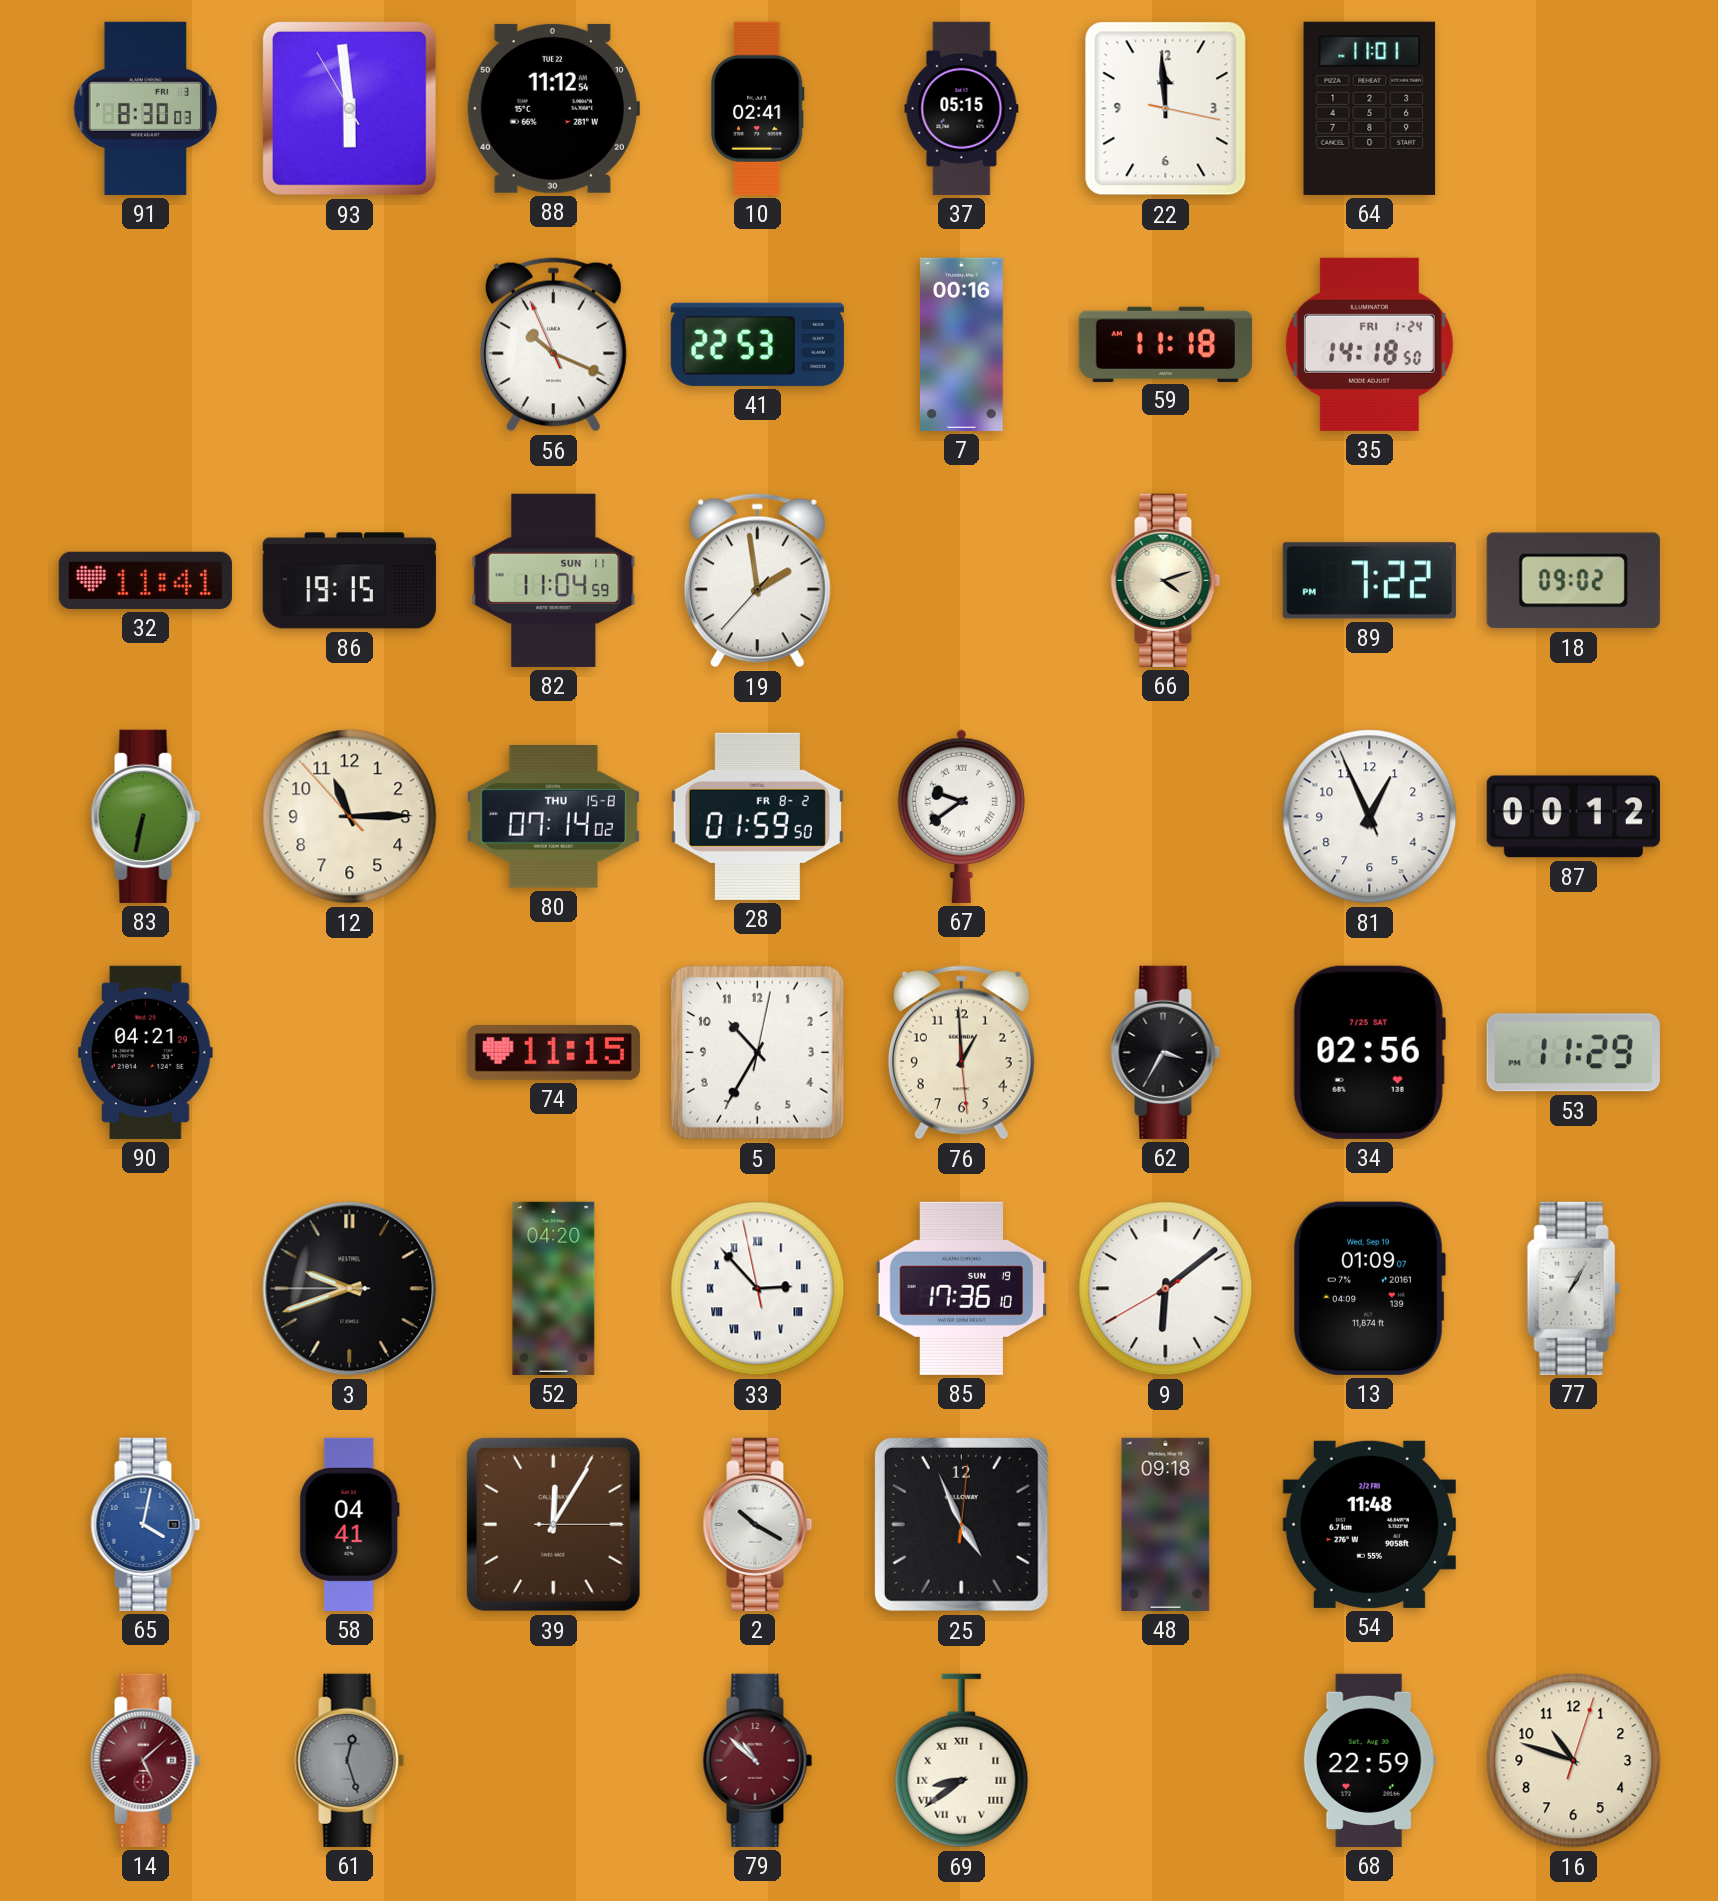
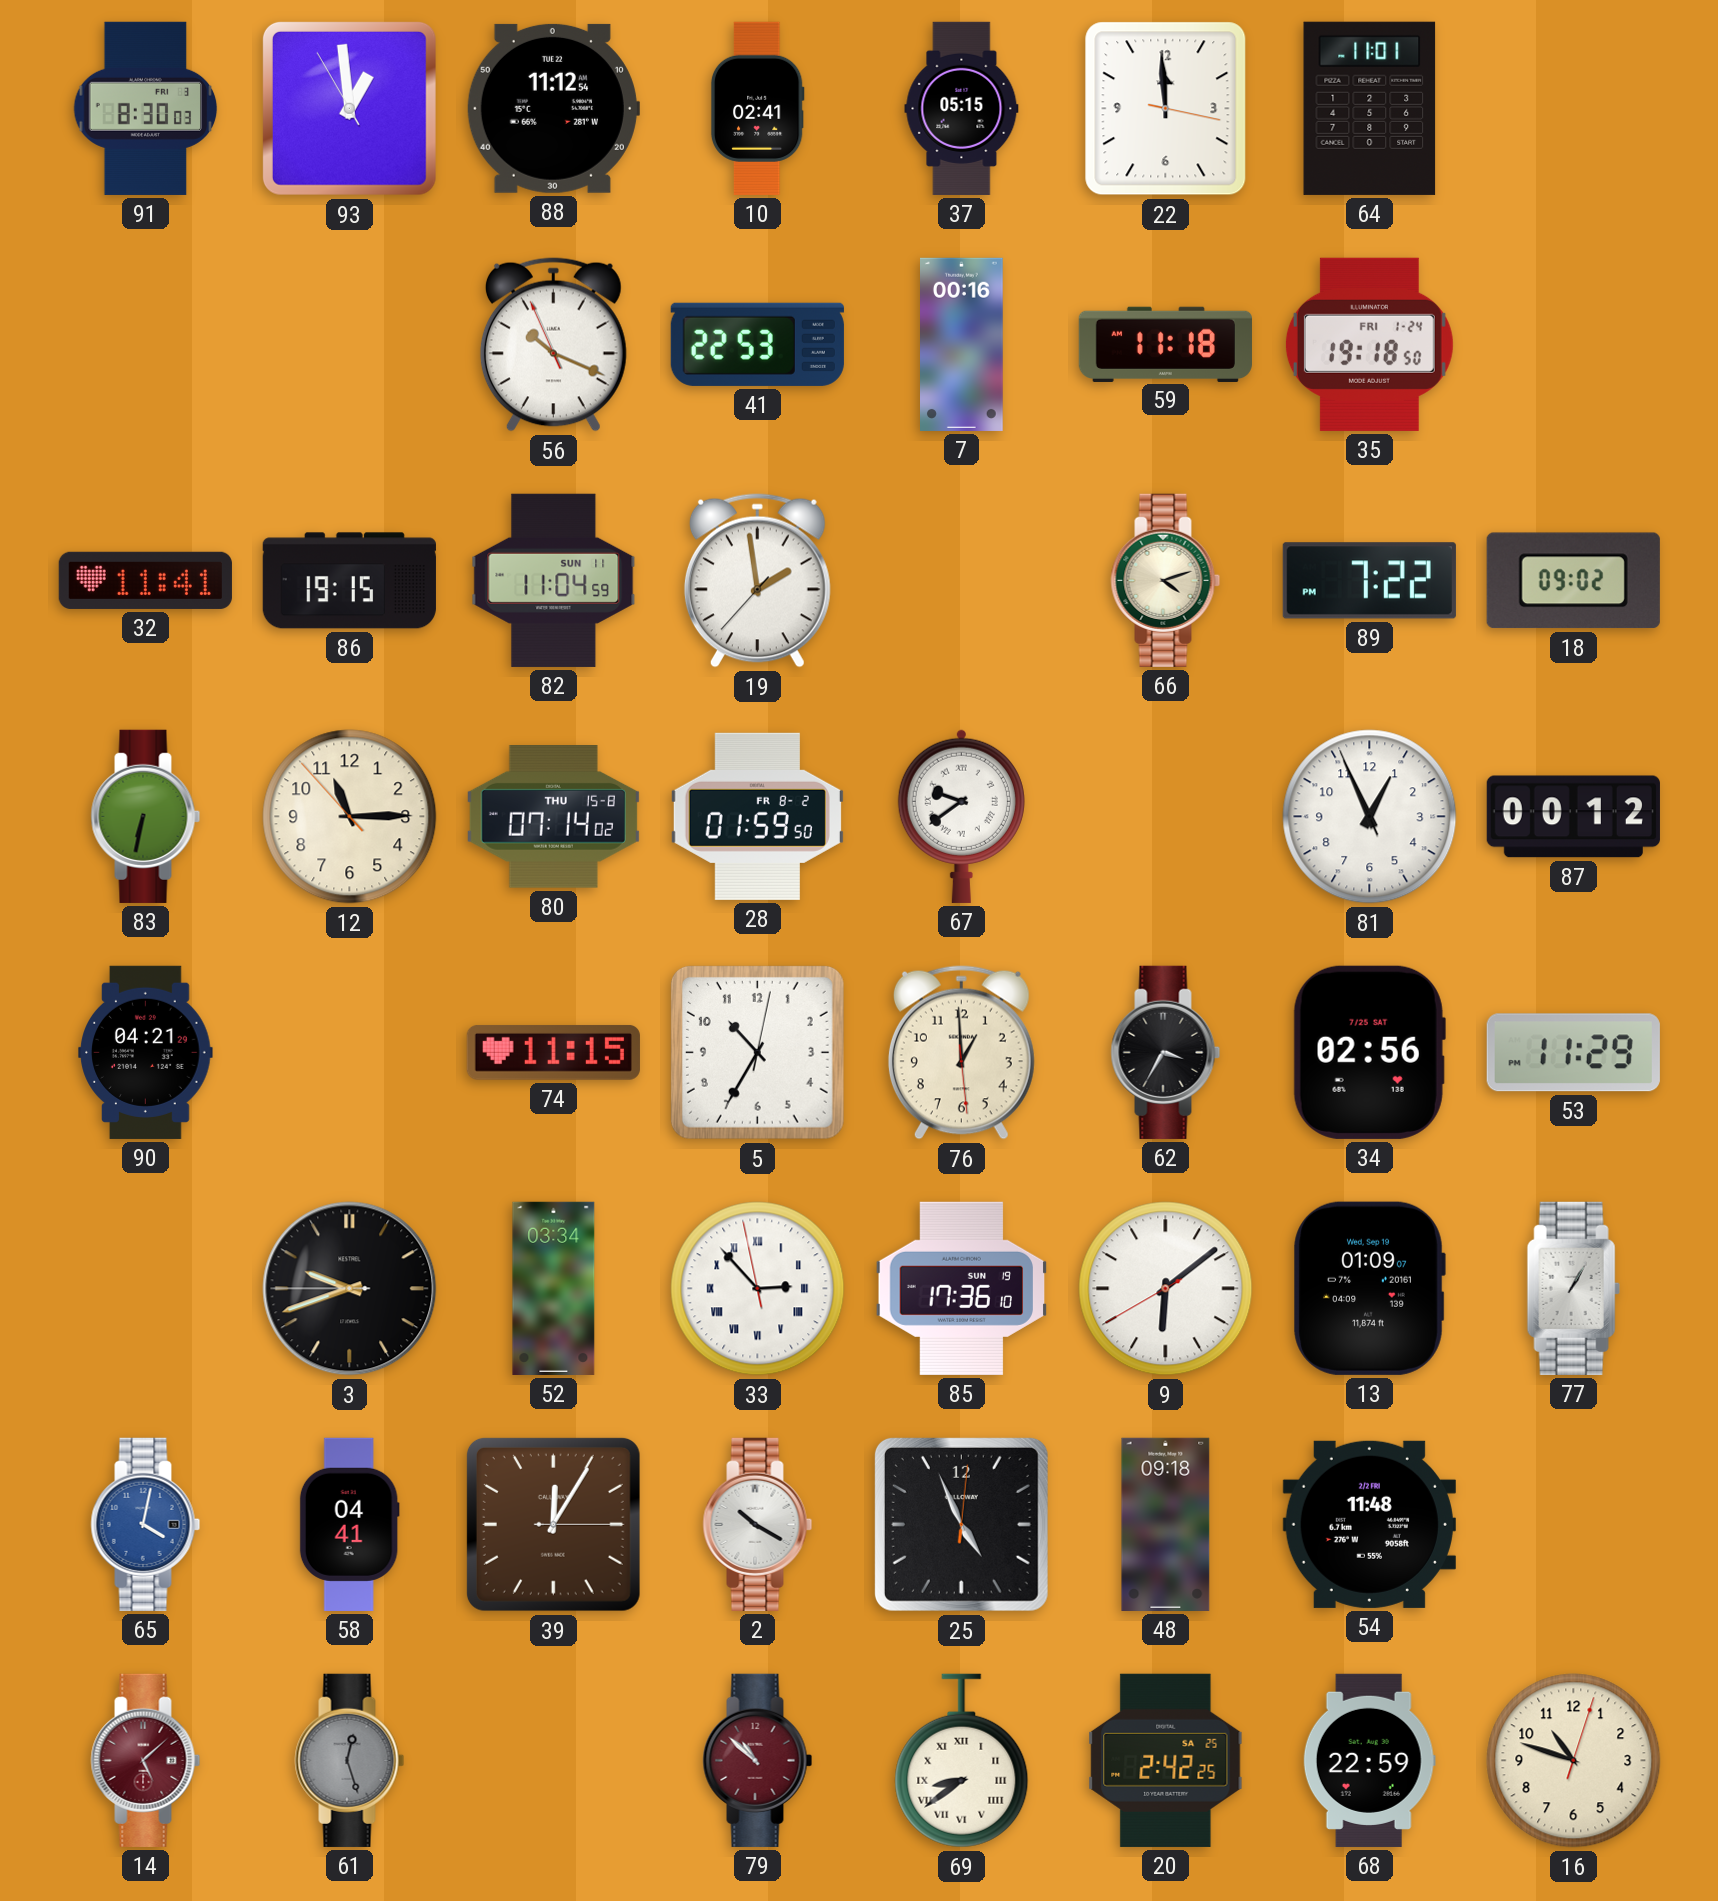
93: 5:58 -> 12:58
35: 14:18 -> 19:18
52: 04:20 -> 03:34
20: none -> 2:42
